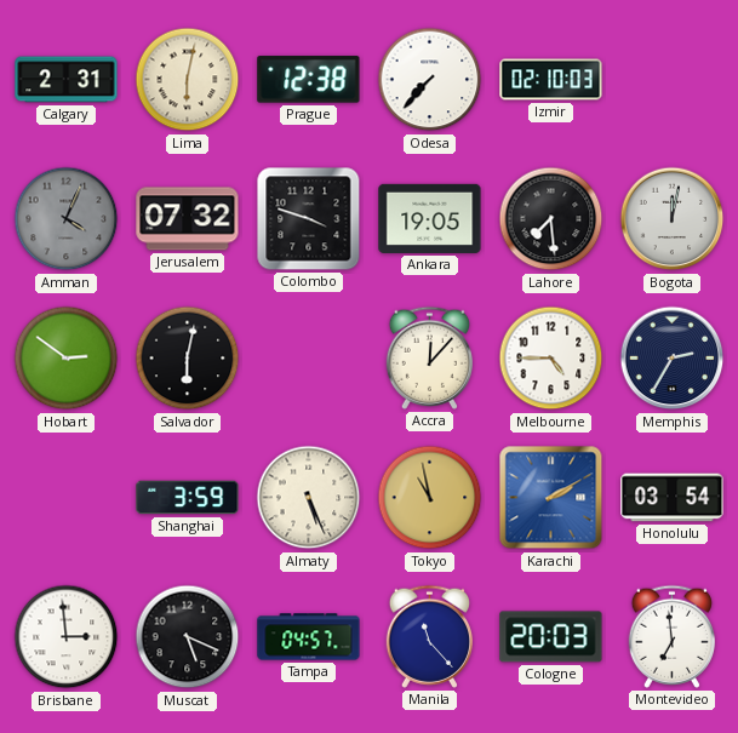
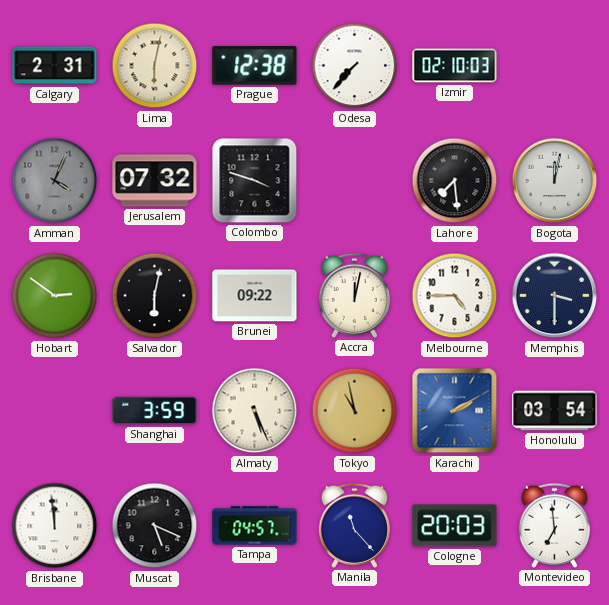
Ankara: 19:05 -> none
Brunei: none -> 09:22
Accra: 12:07 -> 12:02
Memphis: 2:35 -> 3:30
Brisbane: 2:59 -> 11:59
